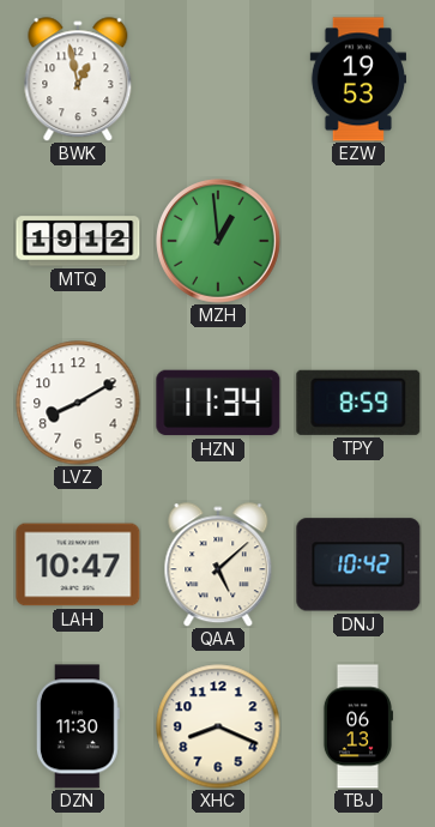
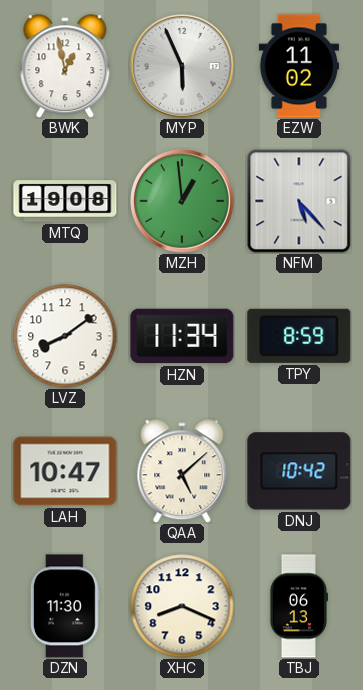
MYP: none -> 5:56
EZW: 19:53 -> 11:02
MTQ: 19:12 -> 19:08
NFM: none -> 5:23
LVZ: 8:10 -> 8:09
